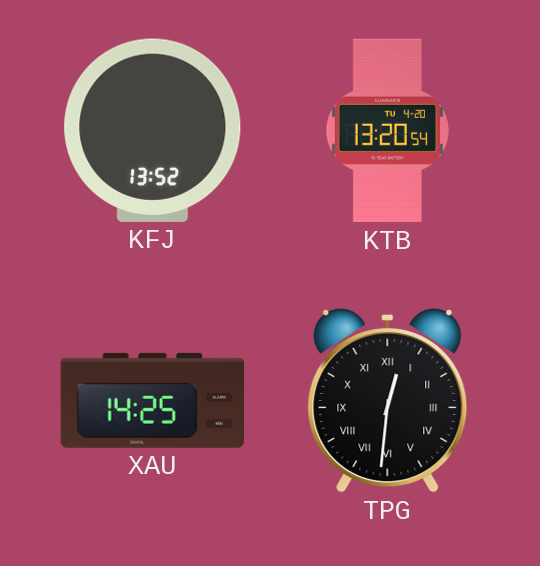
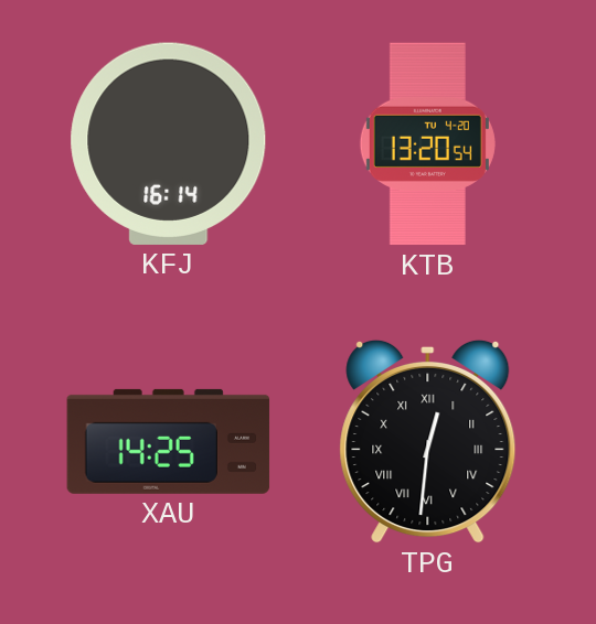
KFJ: 13:52 -> 16:14
